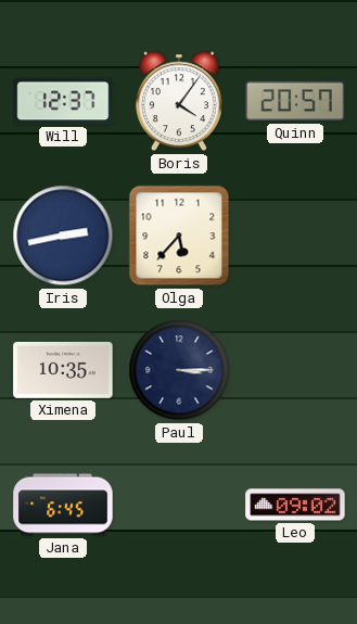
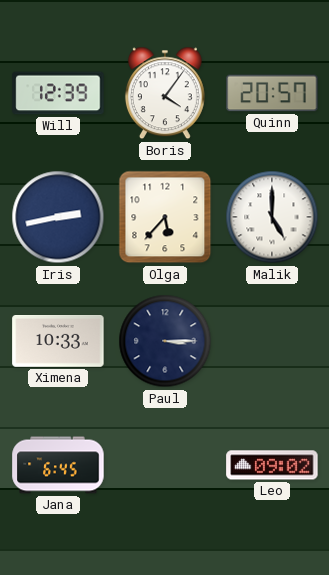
Will: 12:37 -> 12:39
Malik: none -> 5:00
Ximena: 10:35 -> 10:33
